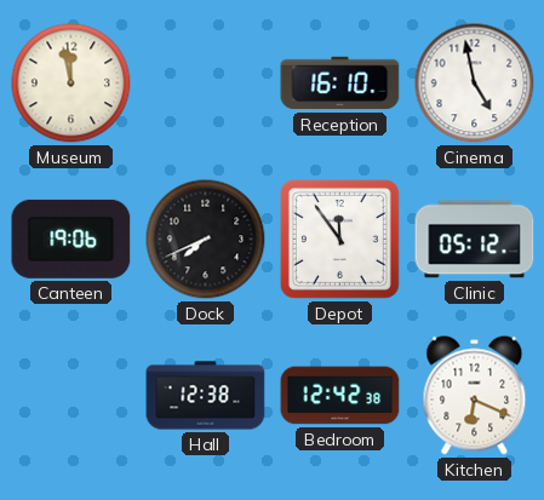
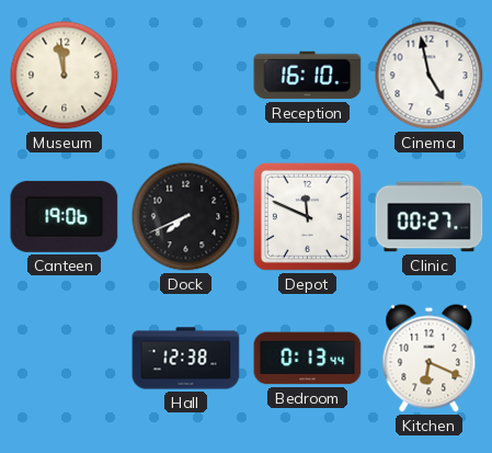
Depot: 11:54 -> 11:49
Clinic: 05:12 -> 00:27
Bedroom: 12:42 -> 0:13
